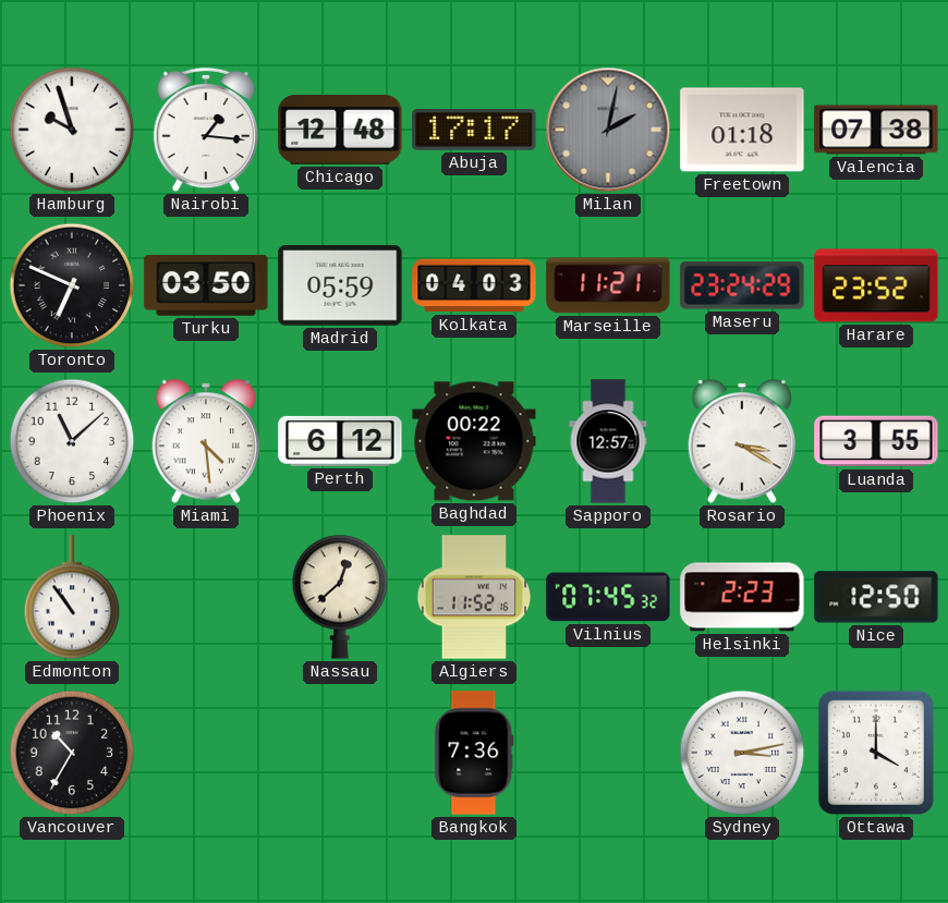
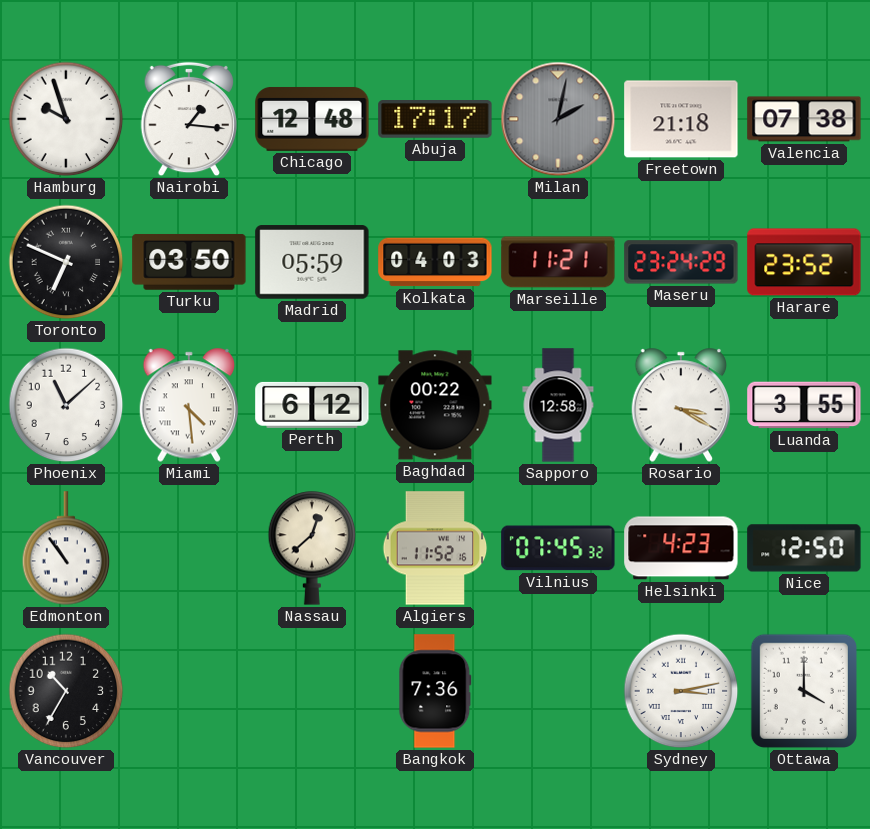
Freetown: 01:18 -> 21:18
Sapporo: 12:57 -> 12:58
Helsinki: 2:23 -> 4:23
